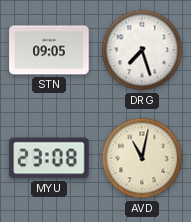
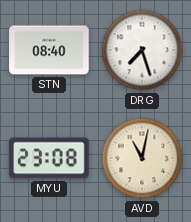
STN: 09:05 -> 08:40
